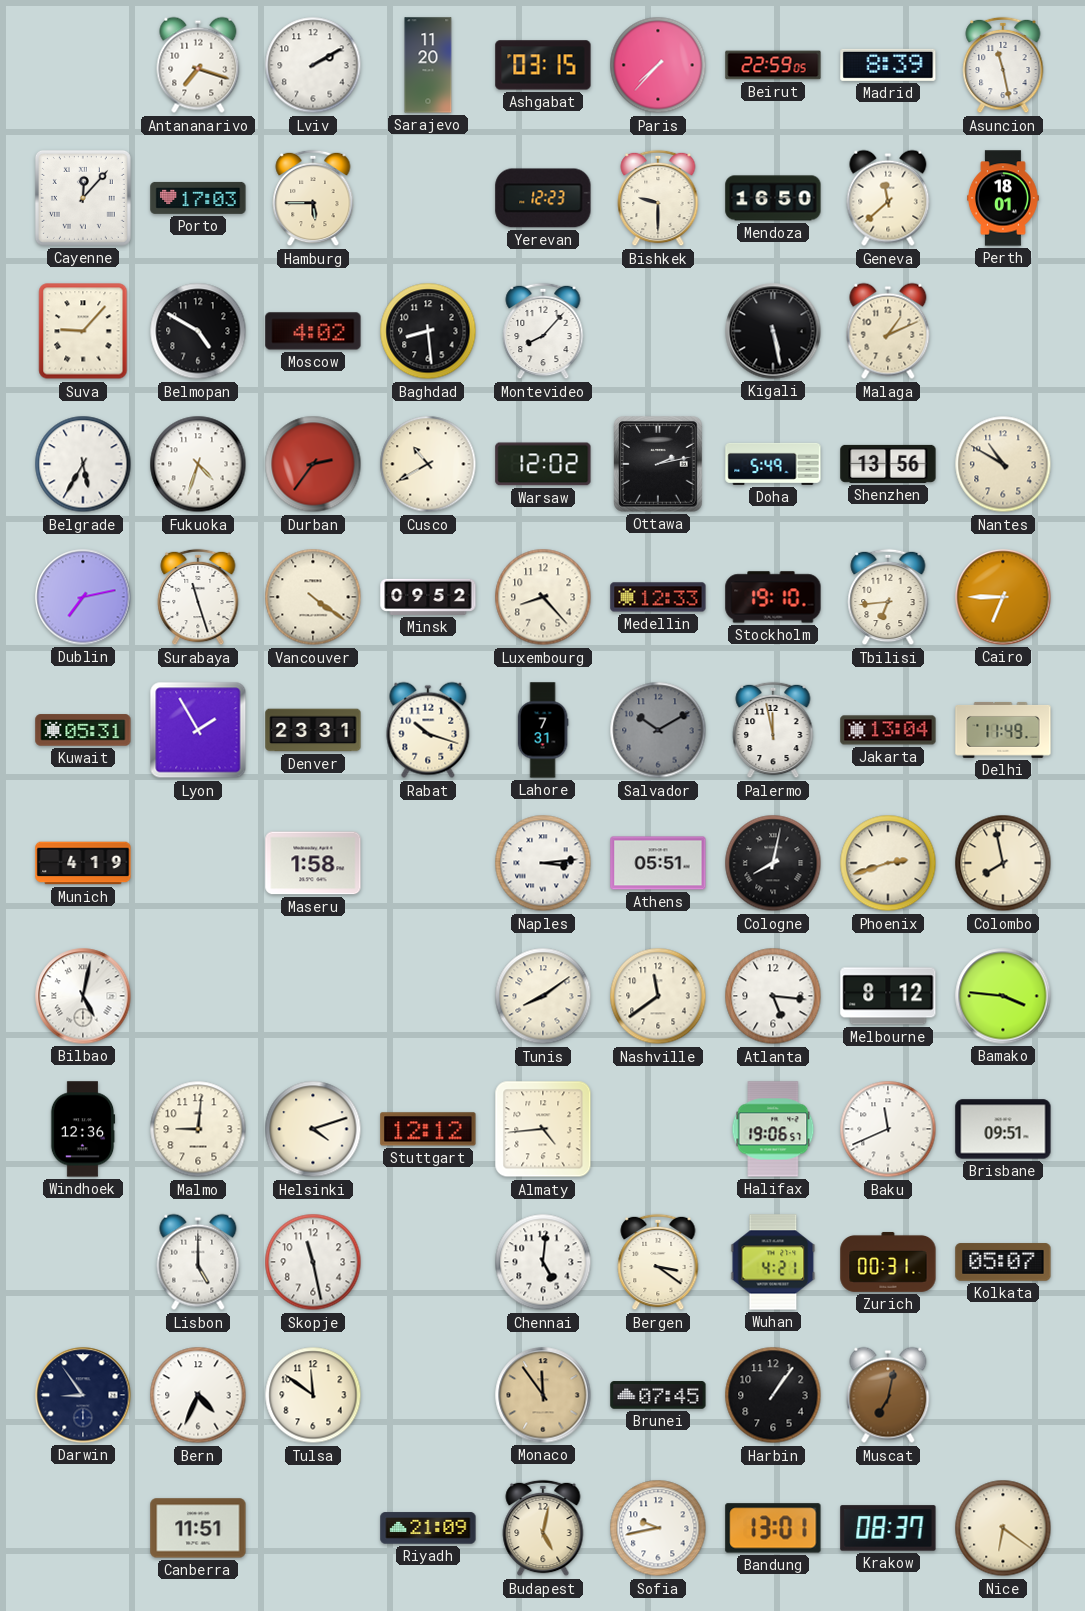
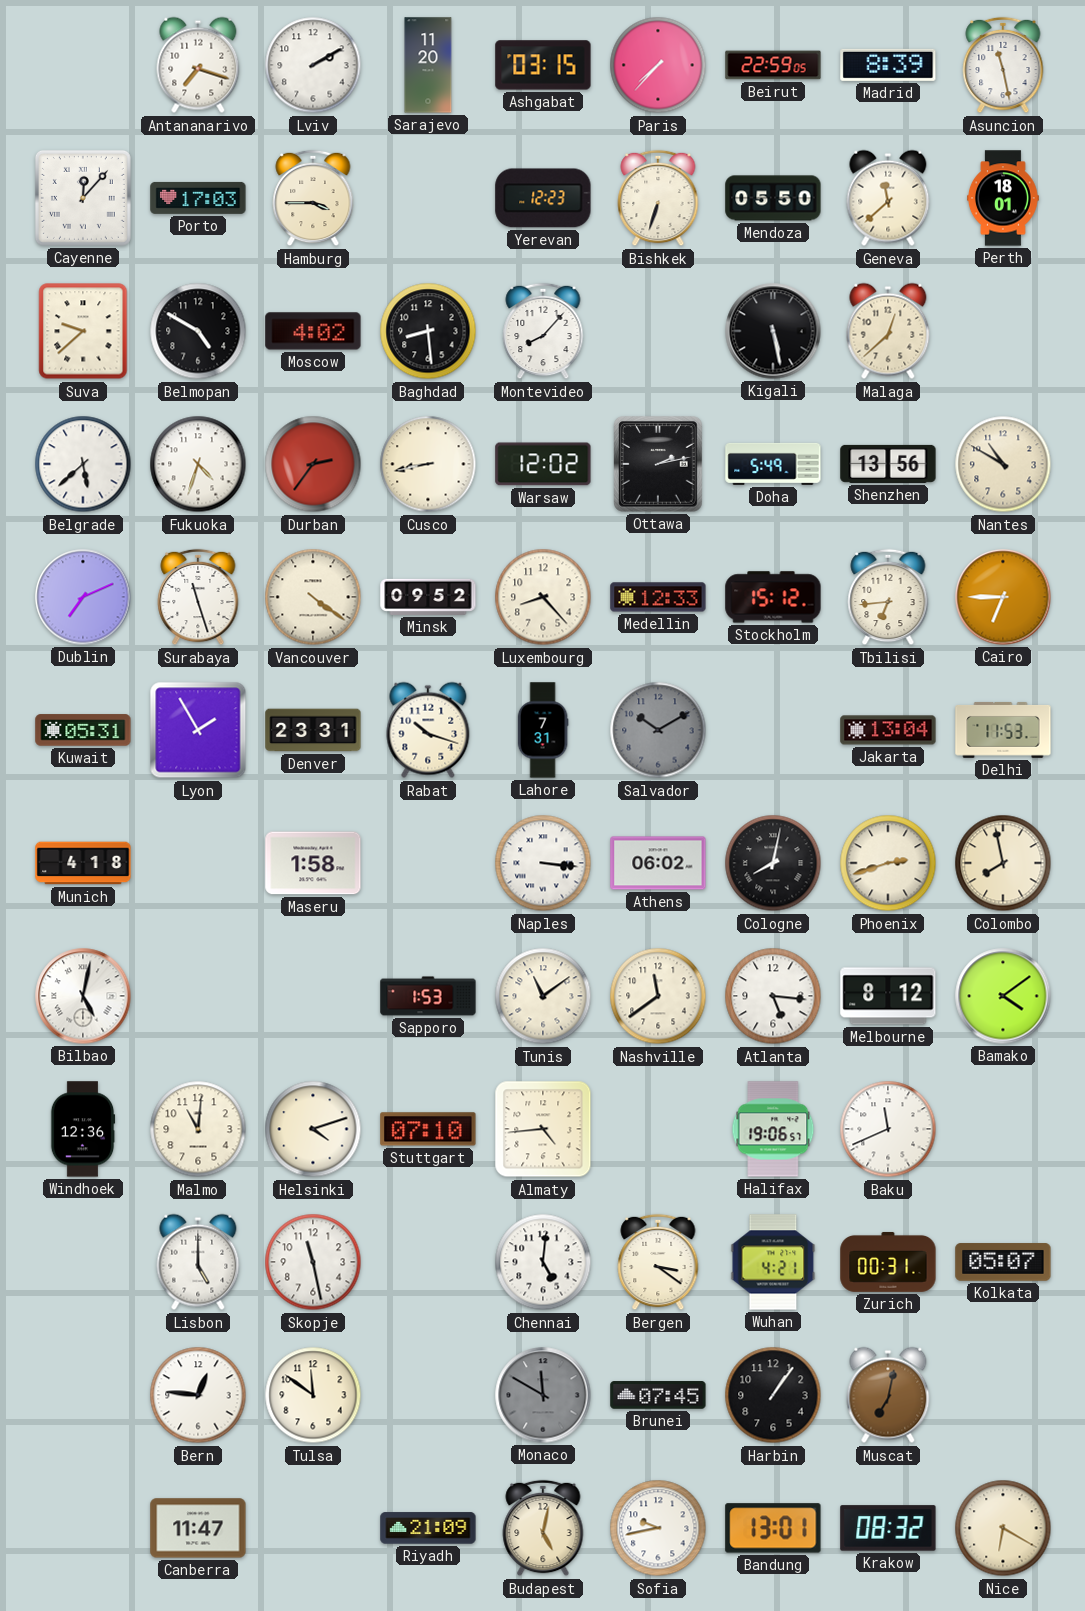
Hamburg: 5:45 -> 3:45
Bishkek: 9:30 -> 6:33
Mendoza: 16:50 -> 05:50
Suva: 9:07 -> 9:38
Malaga: 1:11 -> 12:38
Belgrade: 5:35 -> 5:38
Cusco: 10:40 -> 8:43
Dublin: 7:13 -> 7:11
Stockholm: 19:10 -> 15:12
Palermo: 11:58 -> none
Delhi: 11:49 -> 11:53
Munich: 4:19 -> 4:18
Naples: 3:14 -> 3:16
Athens: 05:51 -> 06:02
Sapporo: none -> 1:53
Tunis: 8:09 -> 11:09
Bamako: 3:46 -> 4:09
Malmo: 9:01 -> 11:01
Stuttgart: 12:12 -> 07:10
Brisbane: 09:51 -> none
Darwin: 8:54 -> none
Bern: 4:34 -> 12:46
Monaco: 11:54 -> 11:50
Monaco dial: champagne -> grey
Canberra: 11:51 -> 11:47
Krakow: 08:37 -> 08:32
Nice: 6:21 -> 6:20
